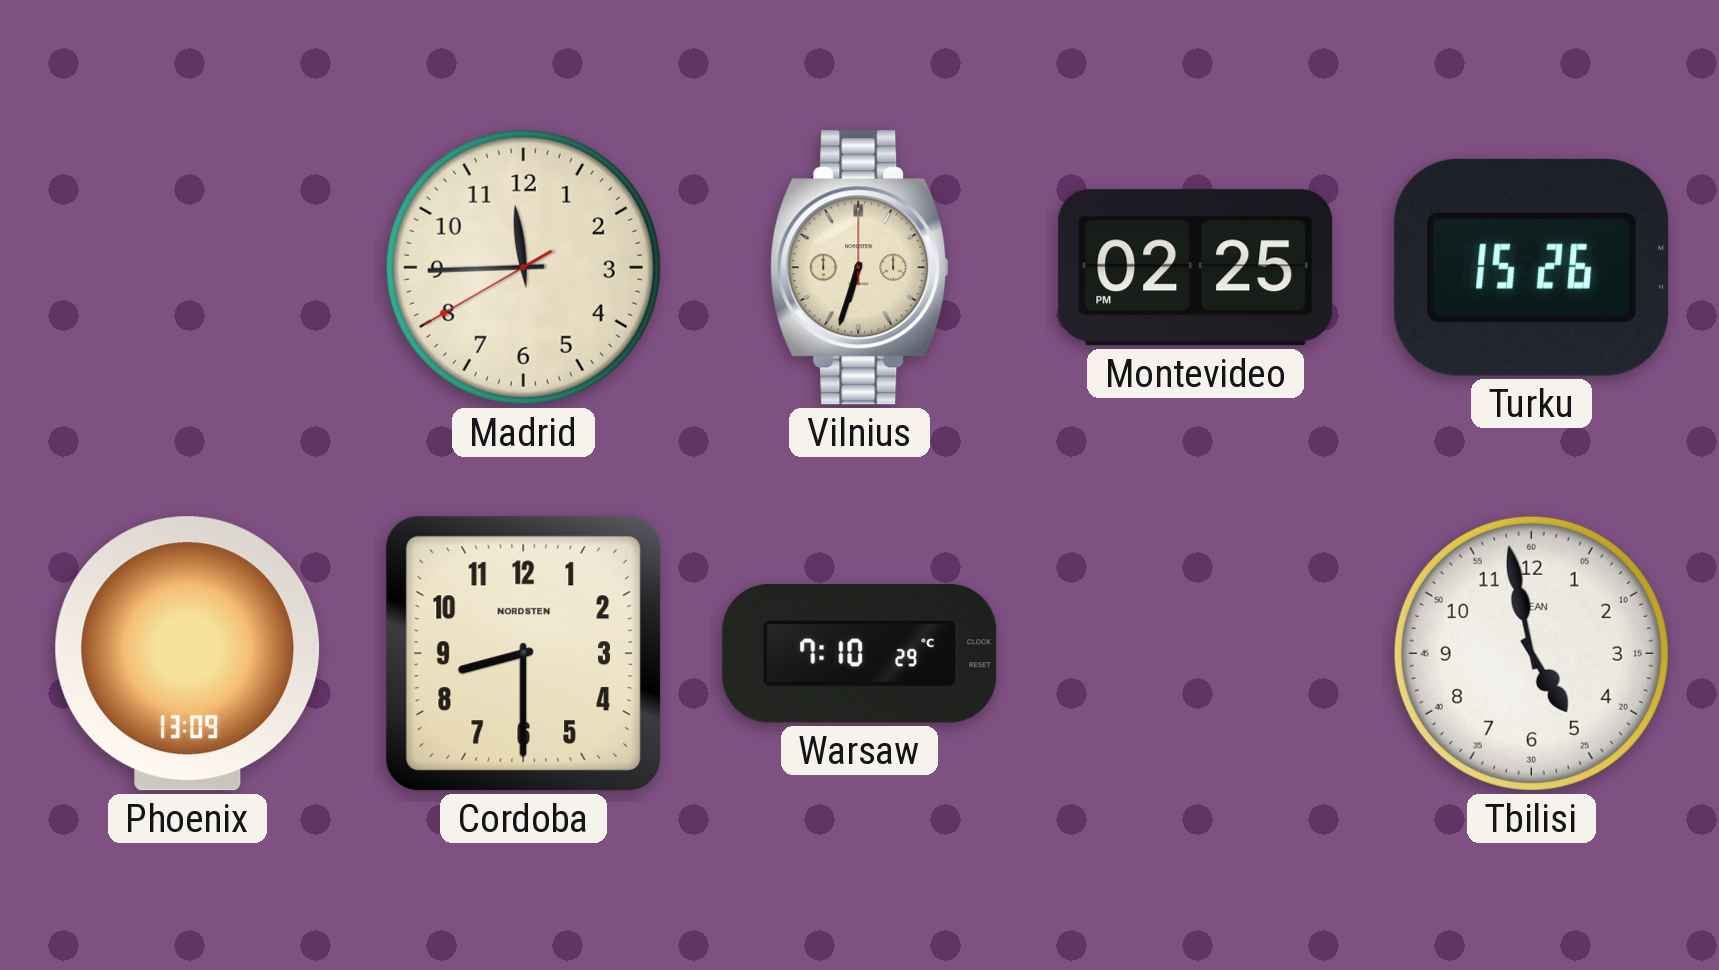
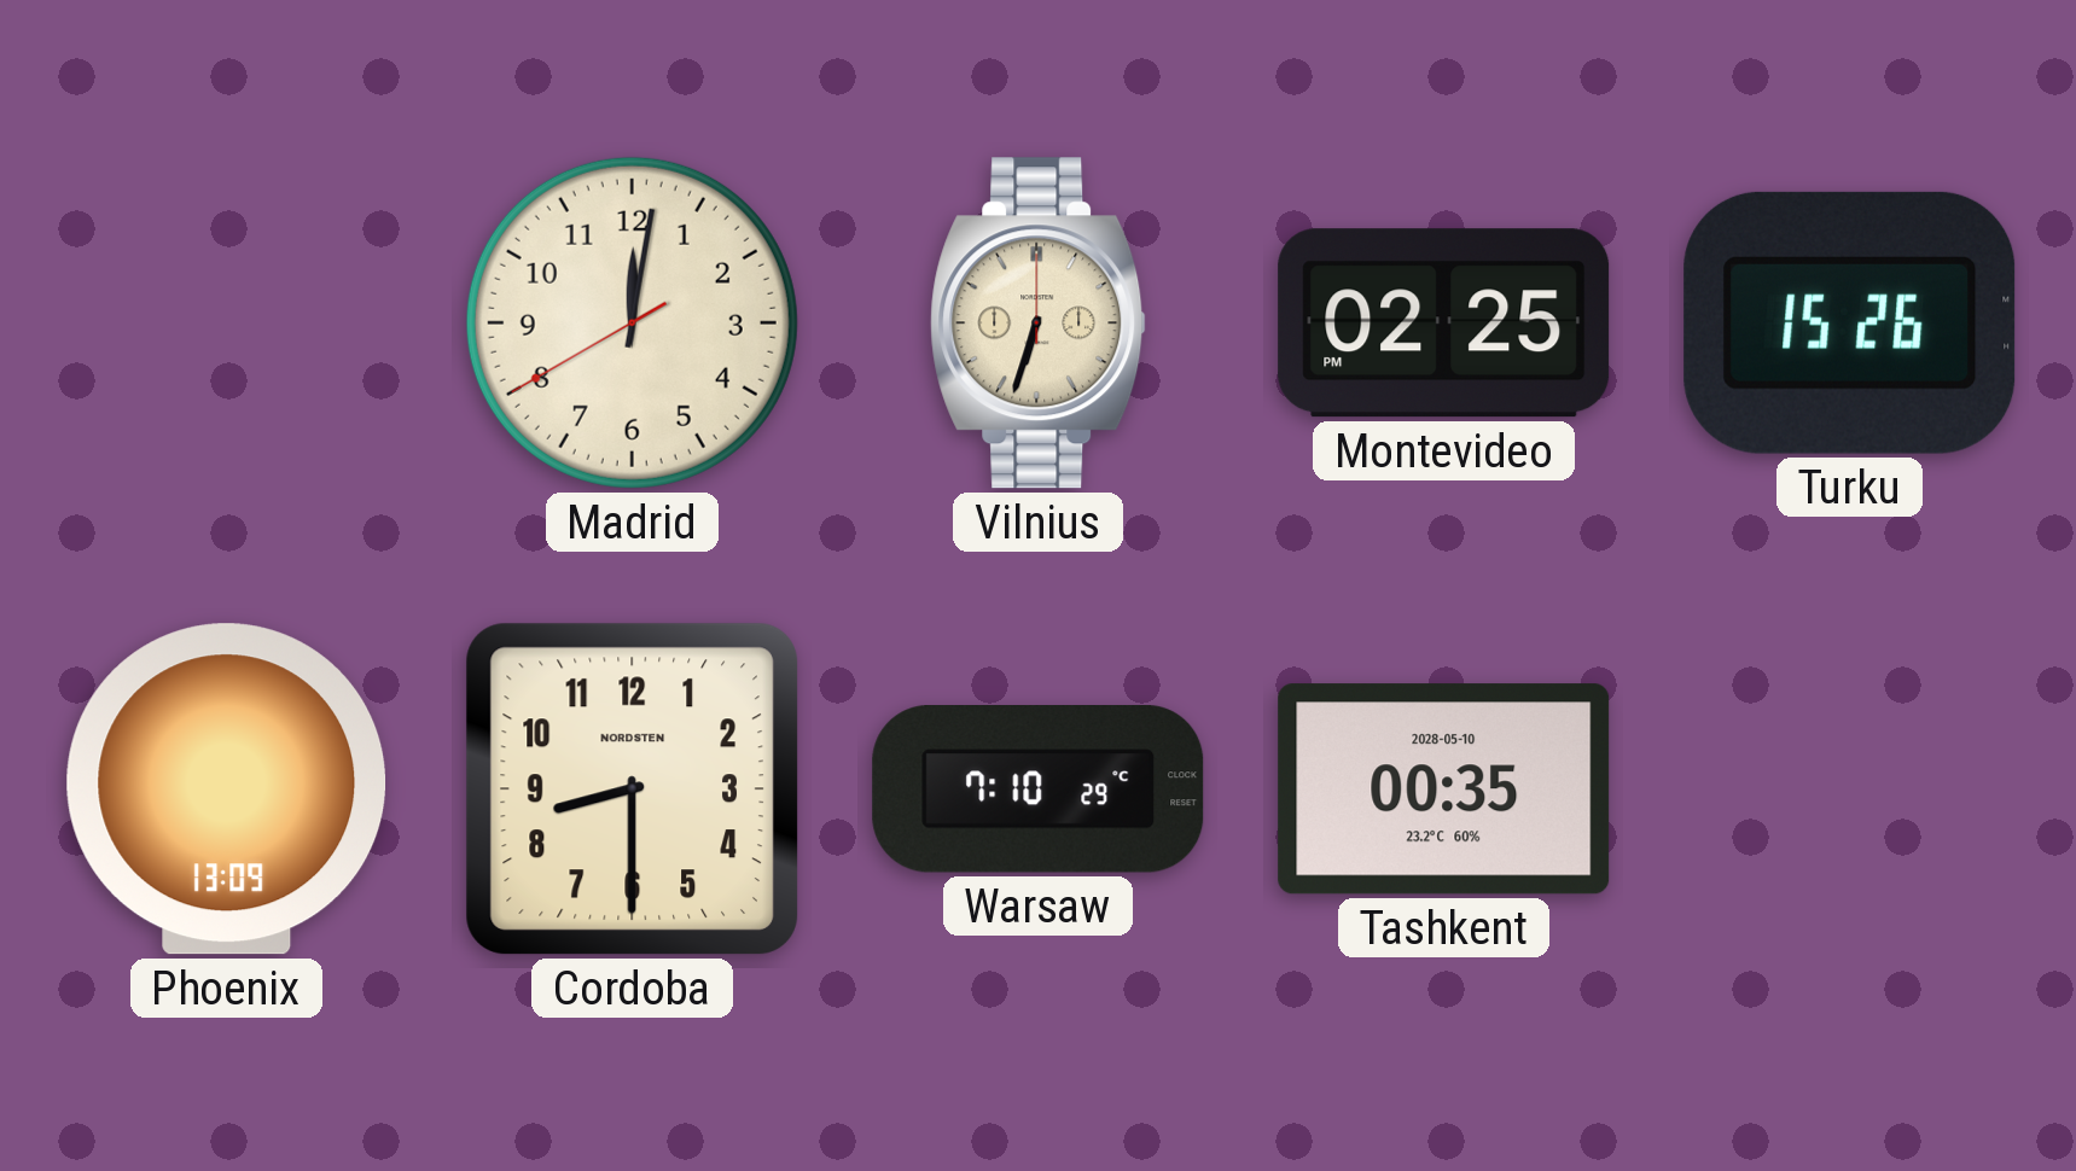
Madrid: 11:44 -> 12:01
Tashkent: none -> 00:35
Tbilisi: 4:58 -> none
